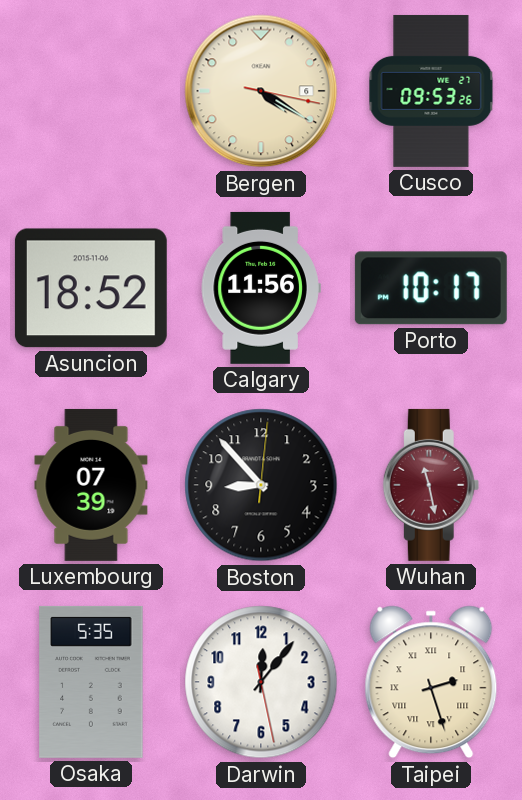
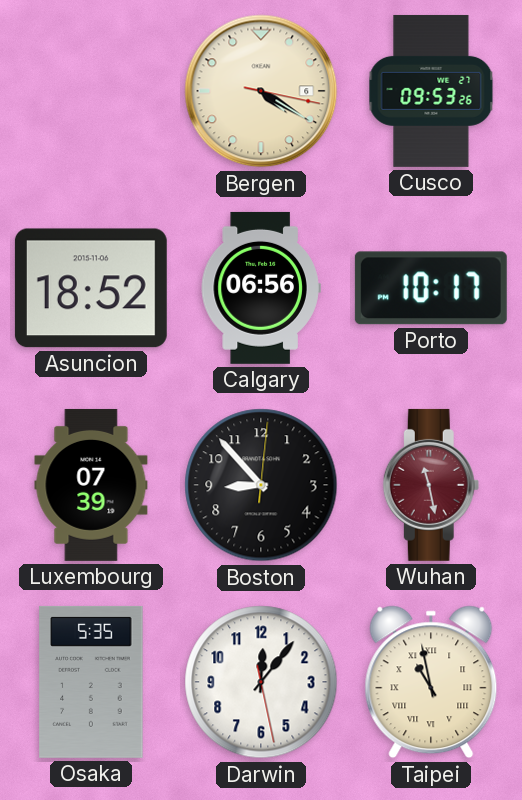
Calgary: 11:56 -> 06:56
Taipei: 2:27 -> 10:58
